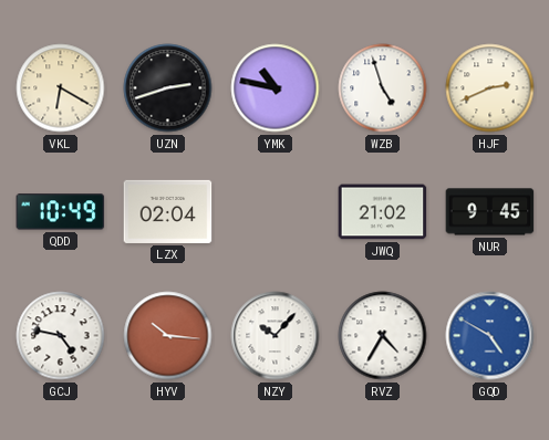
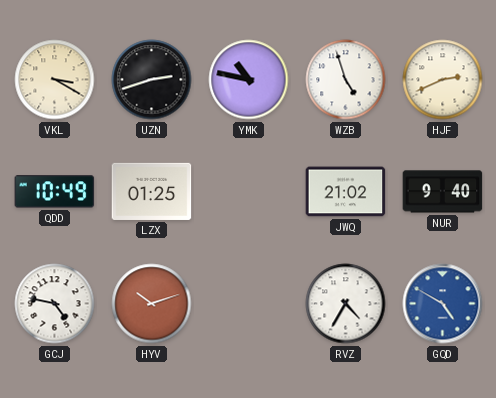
VKL: 6:20 -> 3:20
LZX: 02:04 -> 01:25
NUR: 9:45 -> 9:40
HYV: 10:16 -> 10:12
NZY: 10:07 -> none
